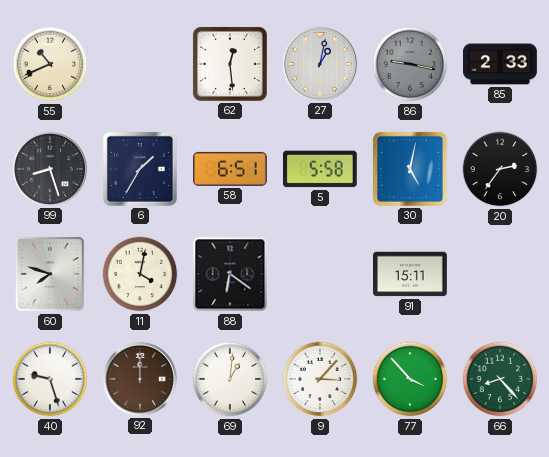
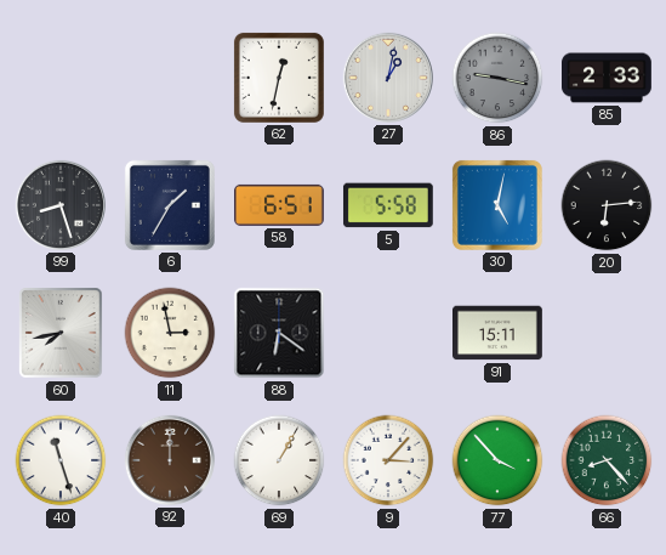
55: 10:41 -> none
62: 12:29 -> 12:32
20: 2:36 -> 6:14
60: 7:48 -> 7:43
11: 4:02 -> 2:58
40: 9:27 -> 11:27
69: 1:01 -> 1:05
